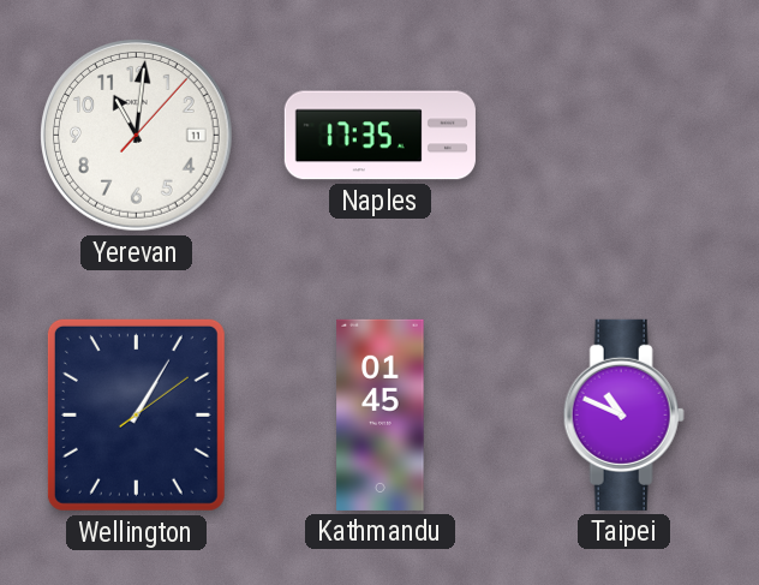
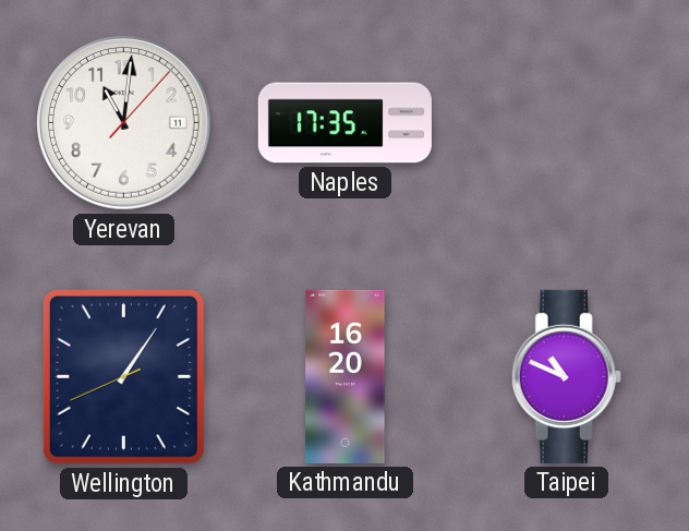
Wellington: 1:05:09 -> 1:05:41
Kathmandu: 01:45 -> 16:20
